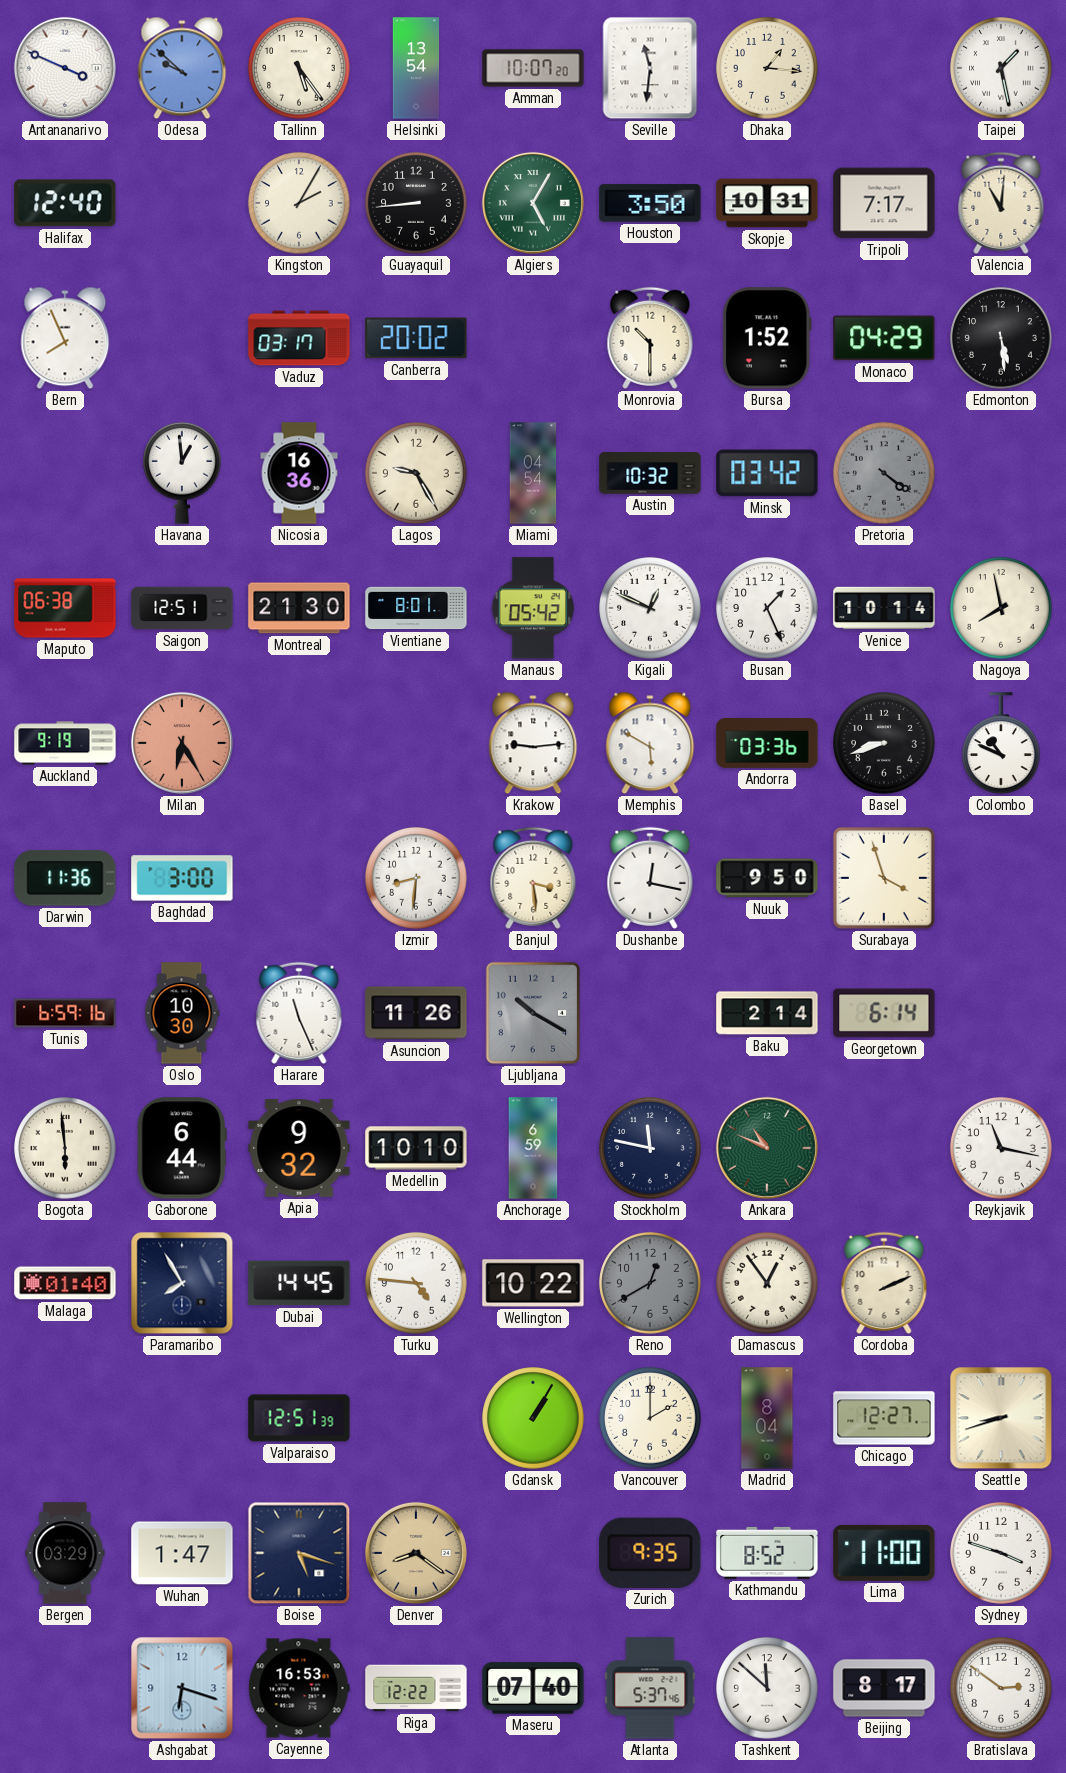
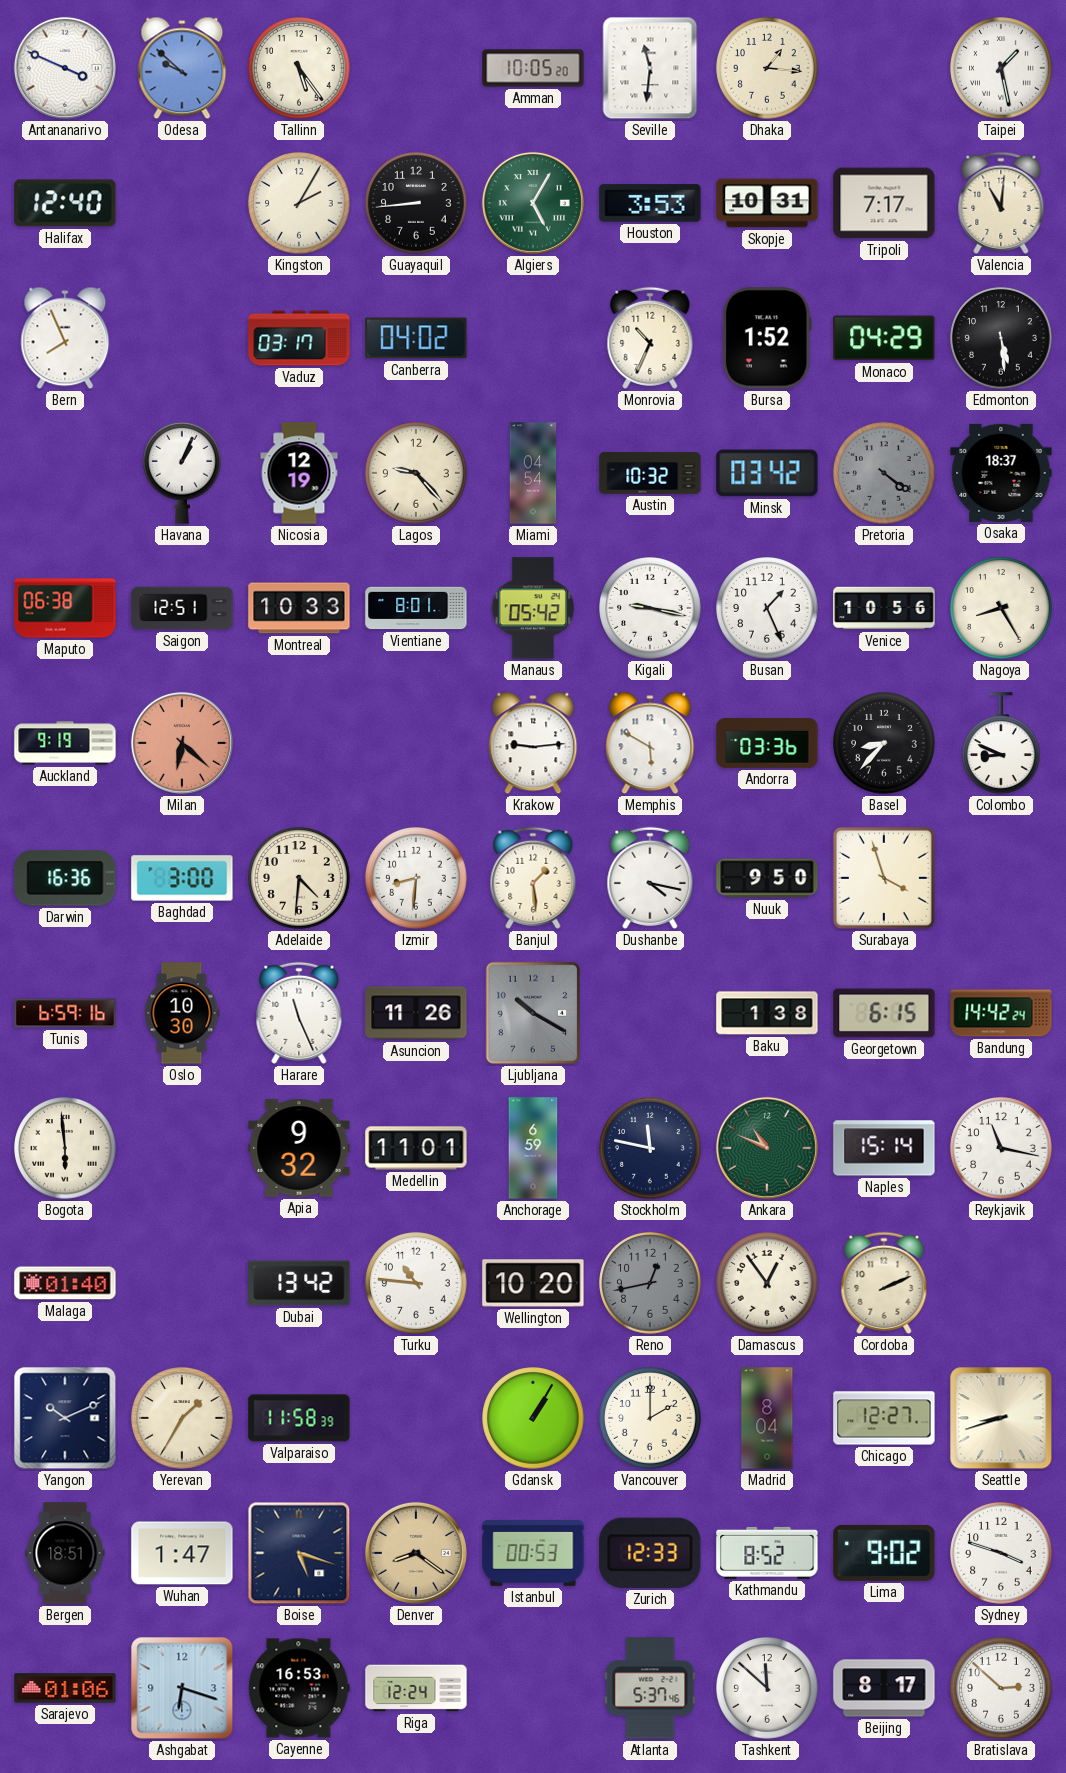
Helsinki: 13:54 -> none
Amman: 10:07 -> 10:05
Houston: 3:50 -> 3:53
Canberra: 20:02 -> 04:02
Monrovia: 10:30 -> 10:34
Havana: 12:59 -> 1:04
Nicosia: 16:36 -> 12:19
Lagos: 9:25 -> 9:23
Osaka: none -> 18:37
Montreal: 21:30 -> 10:33
Kigali: 12:49 -> 9:17
Venice: 10:14 -> 10:56
Nagoya: 7:58 -> 8:25
Milan: 6:25 -> 6:22
Basel: 8:42 -> 8:37
Colombo: 10:49 -> 8:49
Darwin: 11:36 -> 16:36
Adelaide: none -> 4:31
Banjul: 3:29 -> 1:29
Dushanbe: 12:17 -> 4:17
Baku: 2:14 -> 1:38
Georgetown: 6:14 -> 6:15
Bandung: none -> 14:42
Gaborone: 6:44 -> none
Medellin: 10:10 -> 11:01
Naples: none -> 15:14
Paramaribo: 7:55 -> none
Dubai: 14:45 -> 13:42
Turku: 4:46 -> 10:46
Wellington: 10:22 -> 10:20
Reno: 12:40 -> 12:43
Yangon: none -> 10:11
Yerevan: none -> 1:35
Valparaiso: 12:51 -> 11:58
Bergen: 03:29 -> 18:51
Istanbul: none -> 00:53
Zurich: 9:35 -> 12:33
Lima: 11:00 -> 9:02
Sarajevo: none -> 01:06
Riga: 12:22 -> 12:24
Maseru: 07:40 -> none
Bratislava: 2:51 -> 2:52
